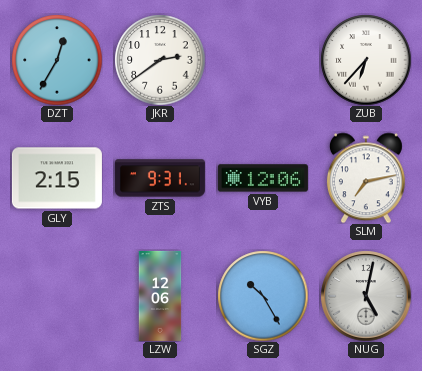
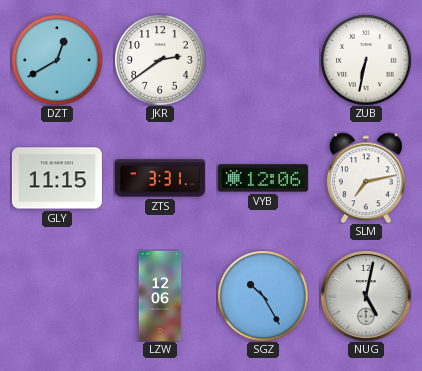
DZT: 12:35 -> 12:40
ZUB: 6:37 -> 6:32
GLY: 2:15 -> 11:15
ZTS: 9:31 -> 3:31
